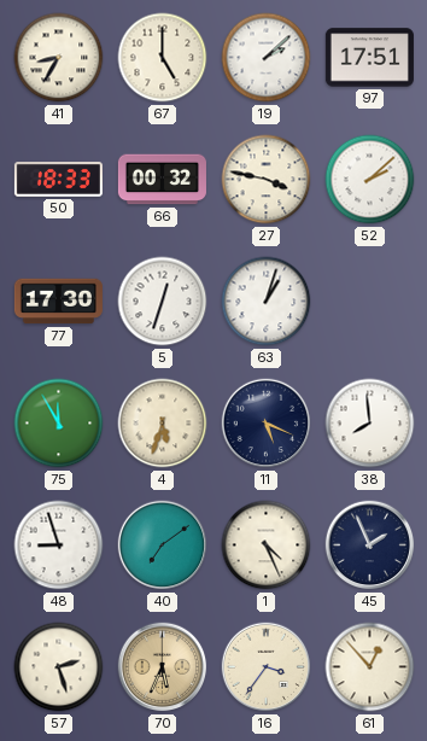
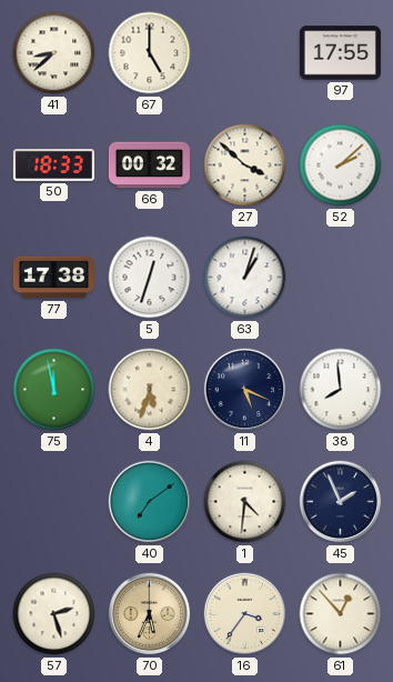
41: 8:35 -> 8:38
19: 2:08 -> none
97: 17:51 -> 17:55
27: 3:47 -> 3:52
77: 17:30 -> 17:38
75: 11:55 -> 11:58
48: 8:57 -> none
1: 4:26 -> 4:31
